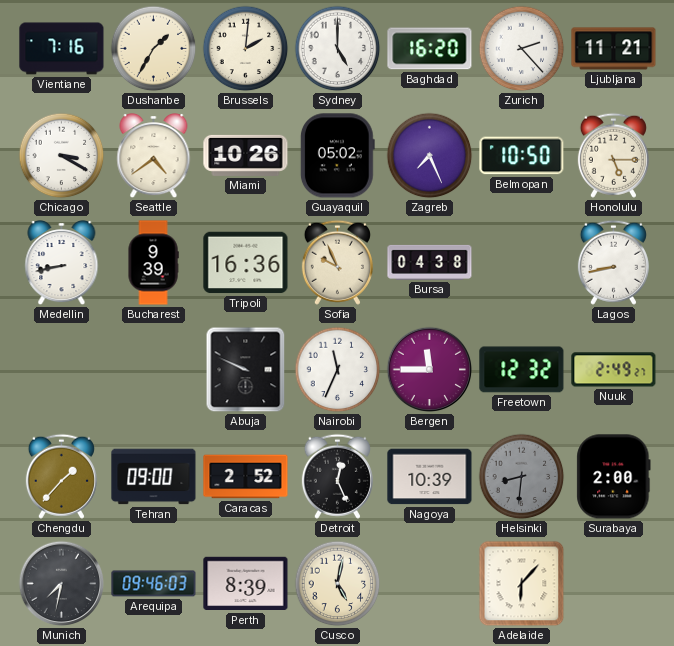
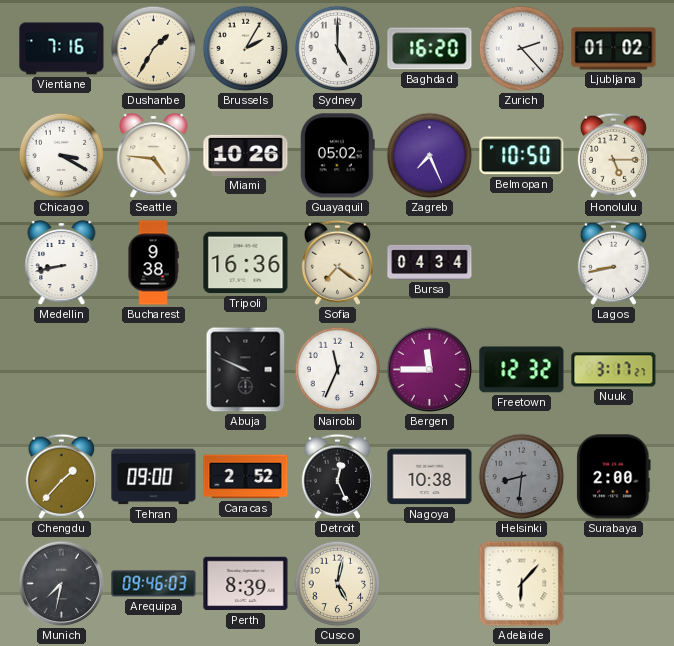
Brussels: 2:01 -> 2:05
Ljubljana: 11:21 -> 01:02
Seattle: 4:39 -> 4:46
Bucharest: 9:39 -> 9:38
Sofia: 9:56 -> 7:21
Bursa: 04:38 -> 04:34
Nuuk: 2:49 -> 3:17
Nagoya: 10:39 -> 10:38
